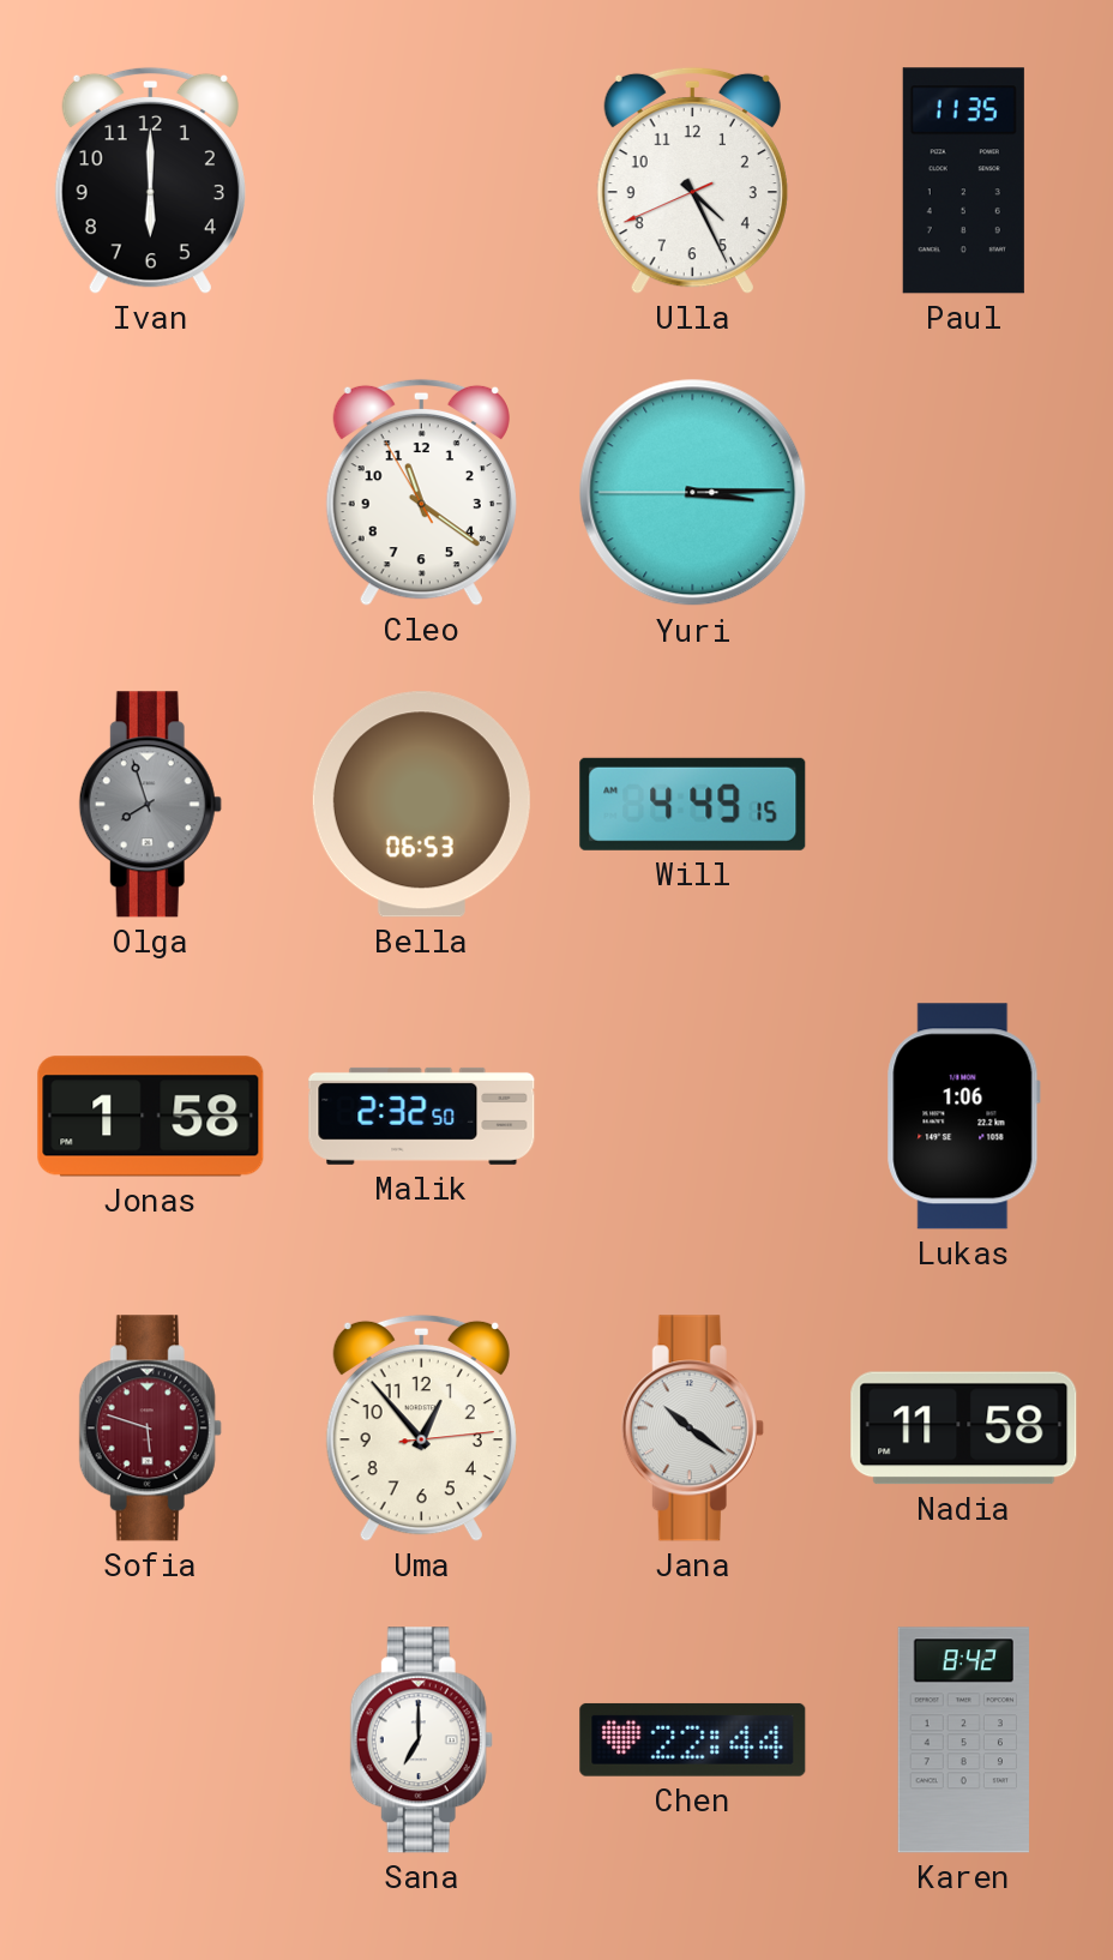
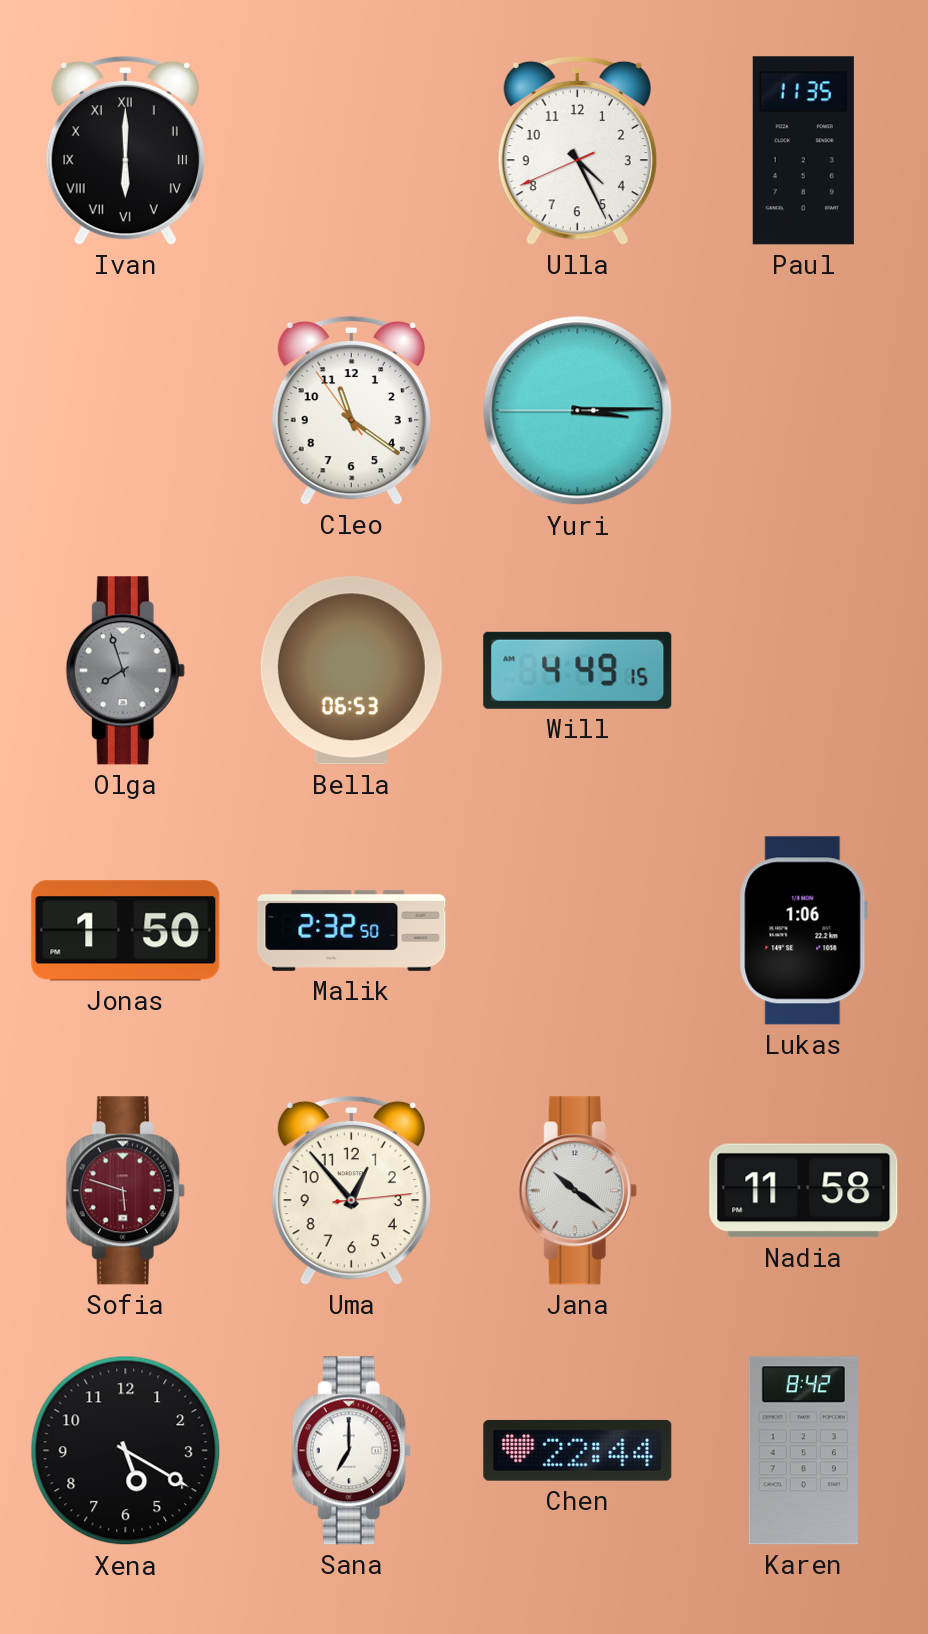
Ivan numerals: Arabic -> Roman
Cleo: 11:20:55 -> 11:20:54
Jonas: 1:58 -> 1:50
Xena: none -> 5:20
